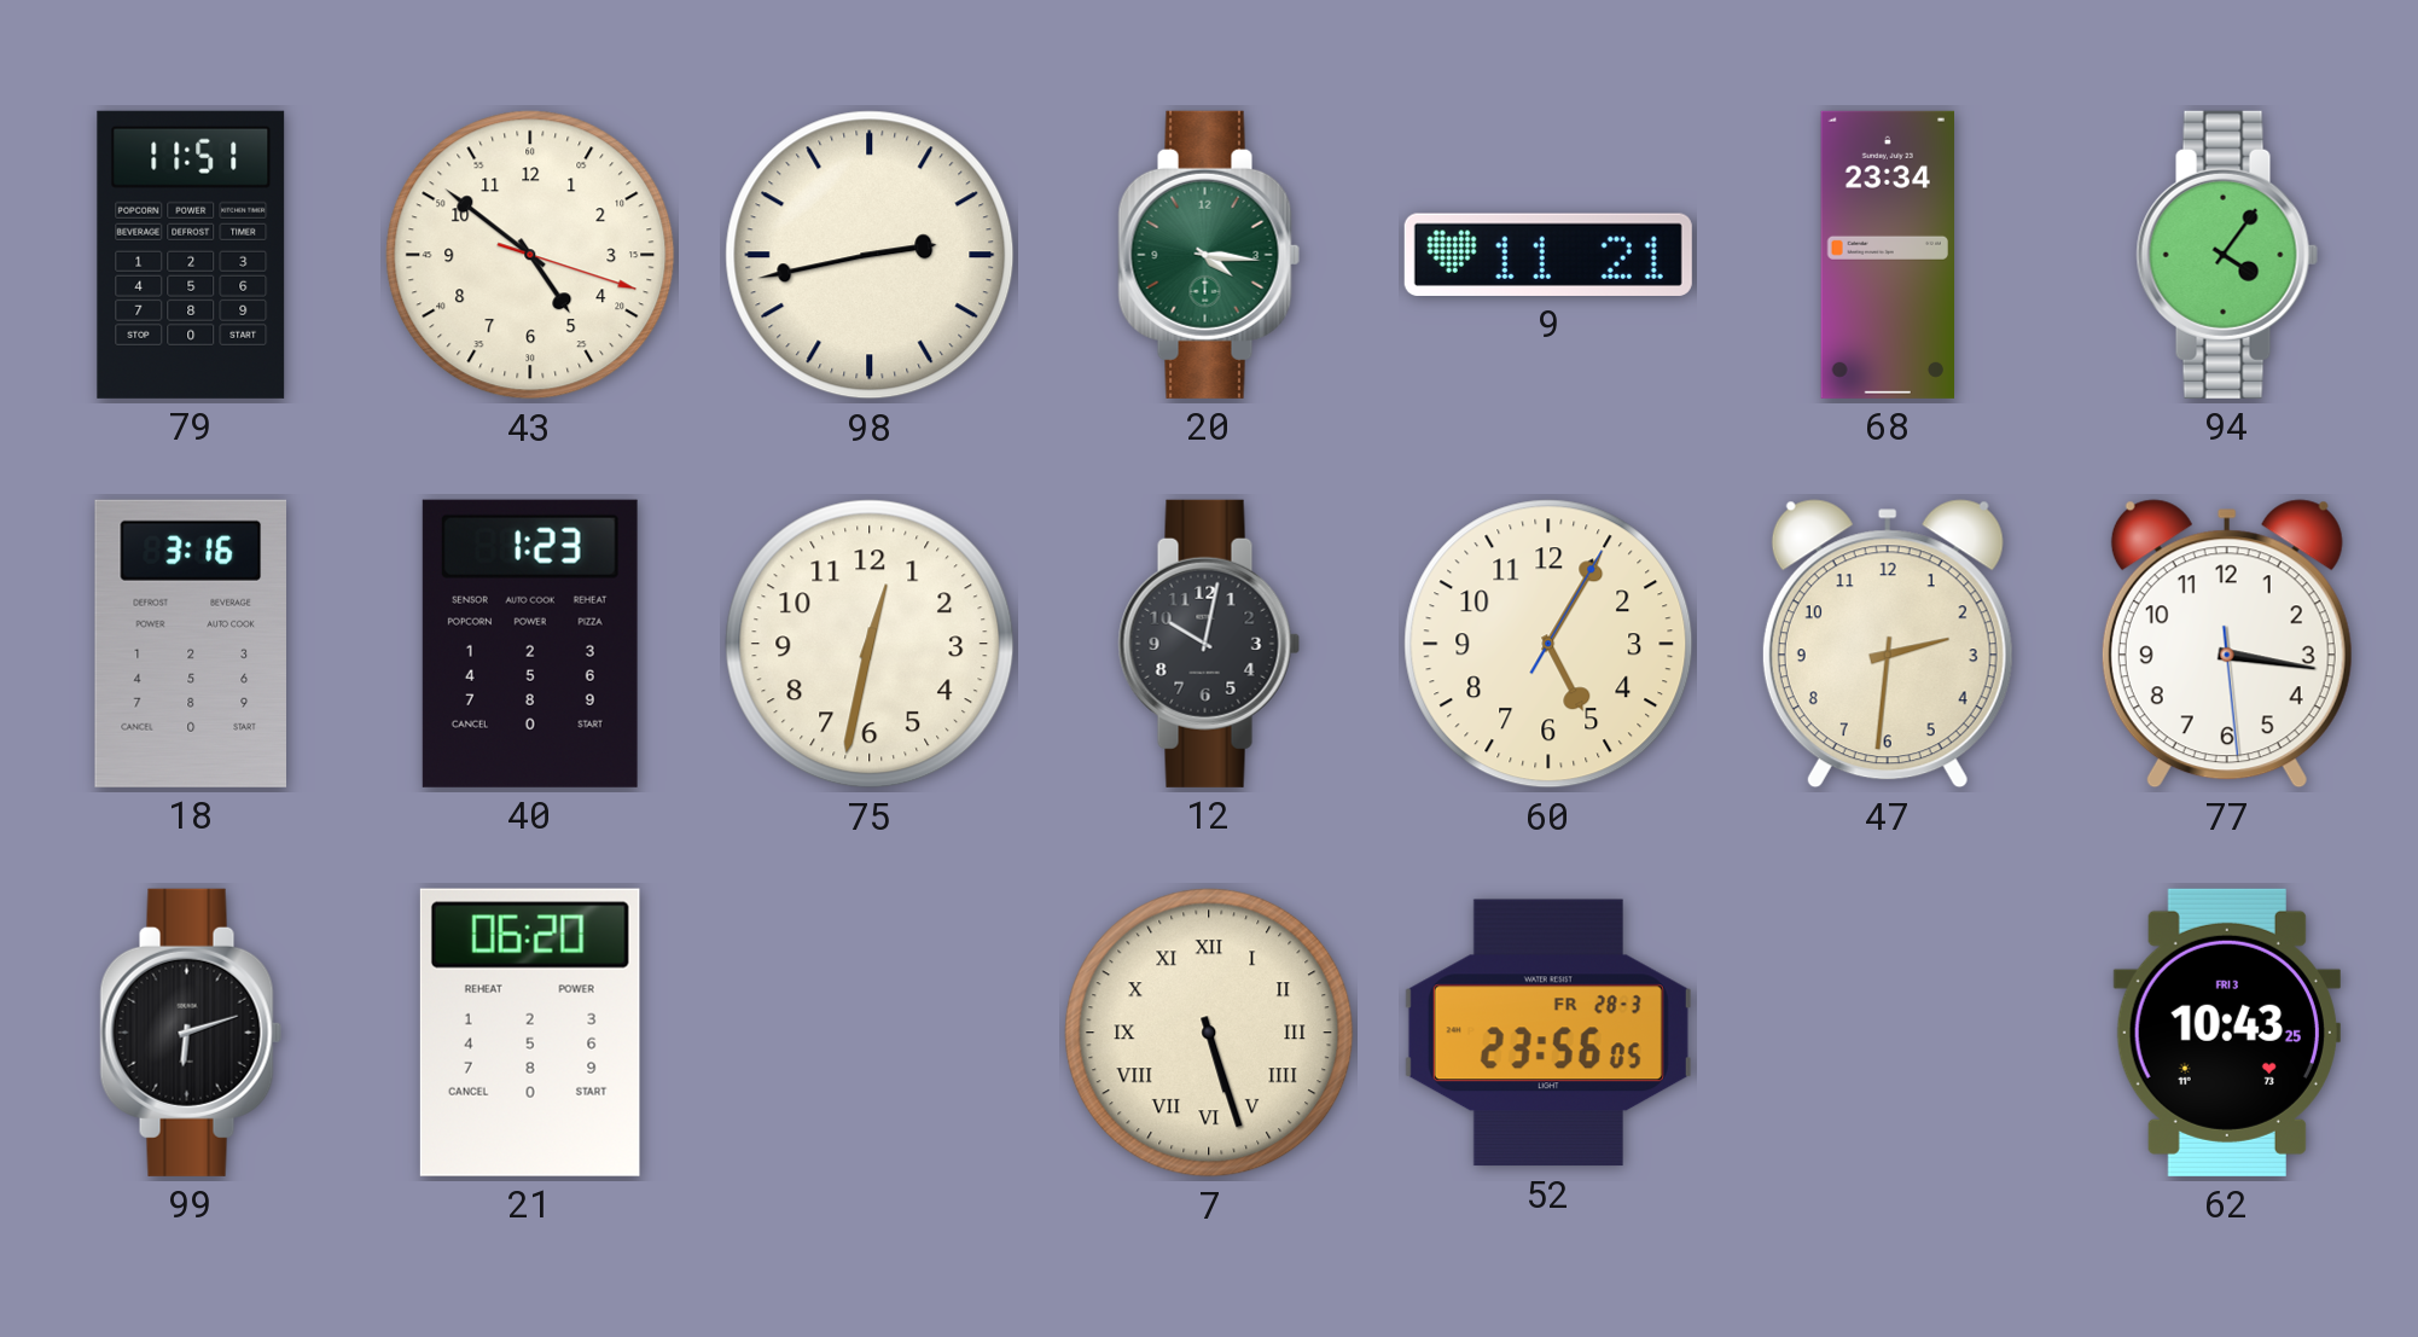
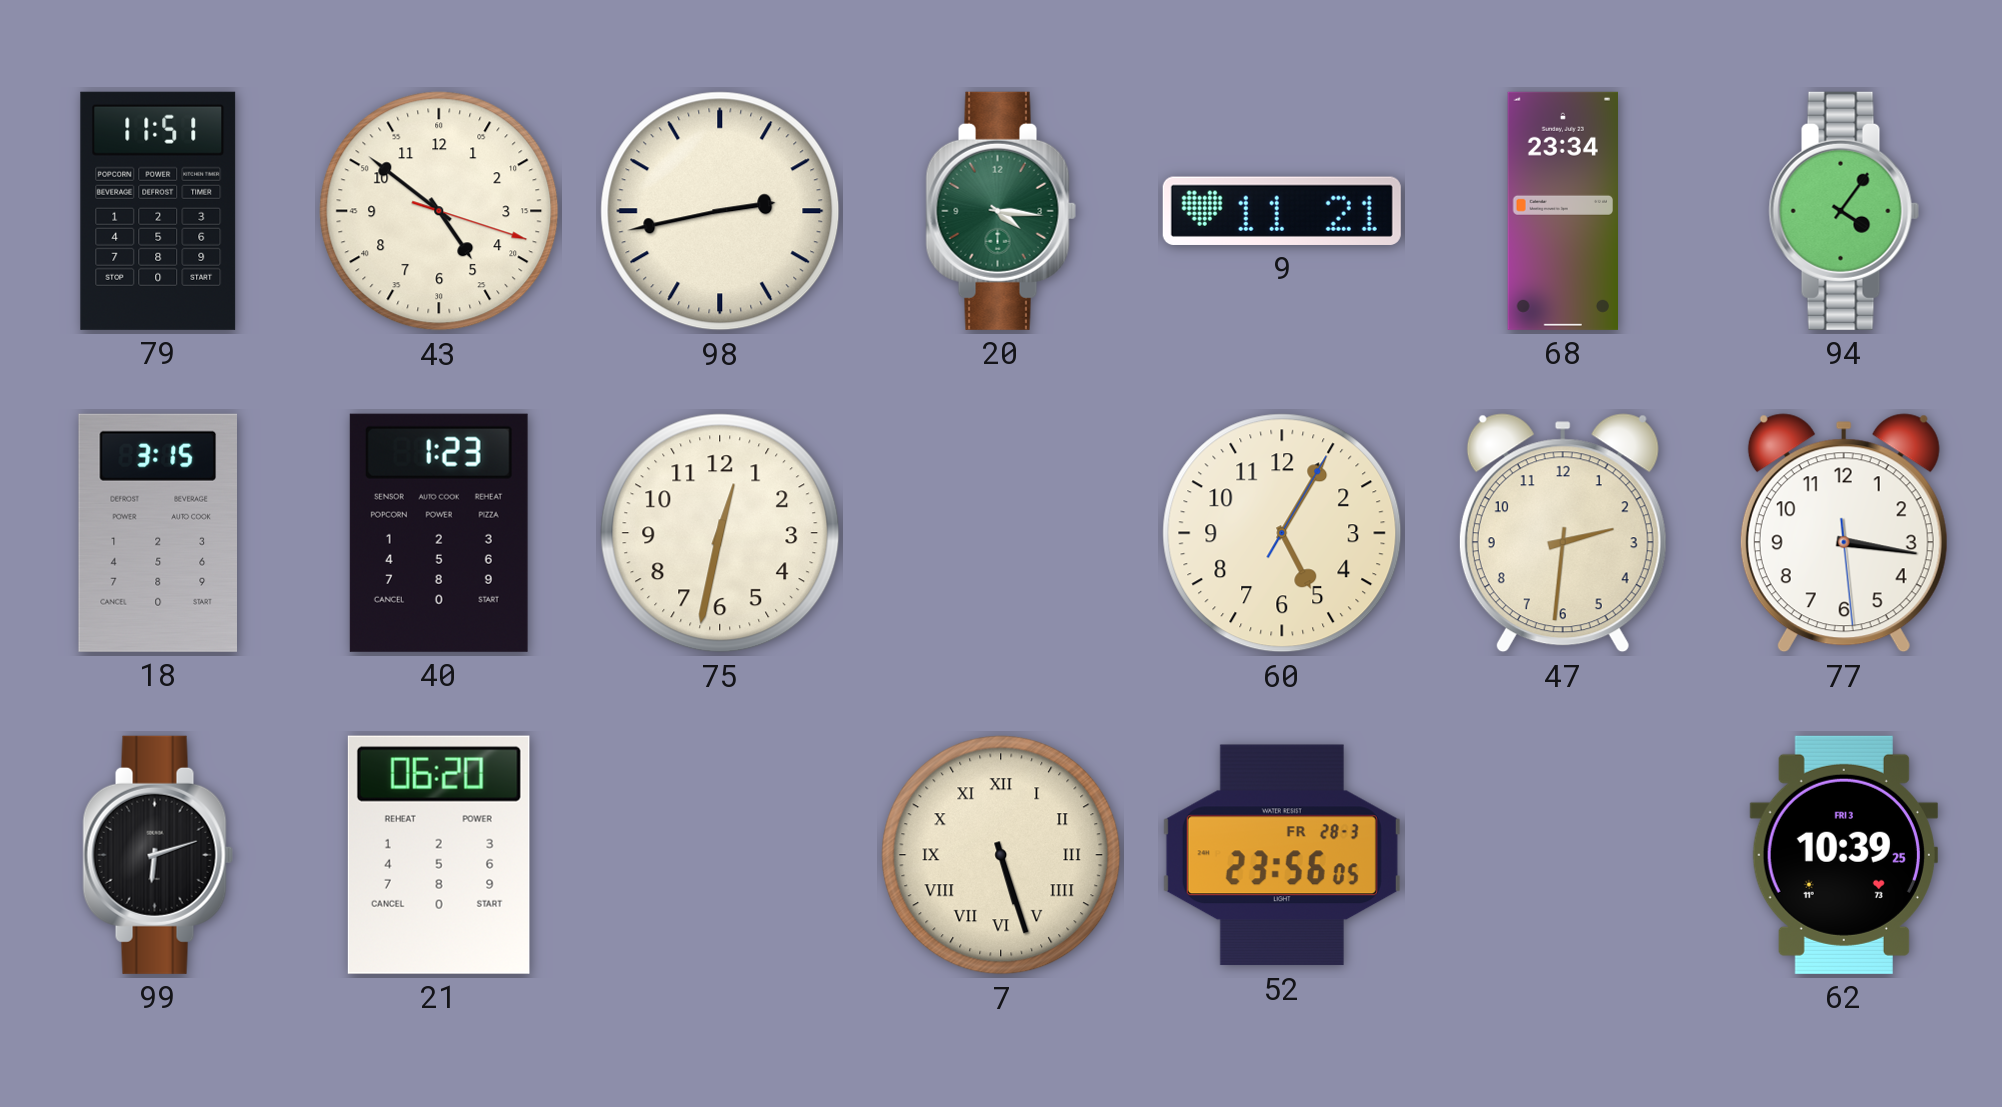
18: 3:16 -> 3:15
12: 10:02 -> none
62: 10:43 -> 10:39
